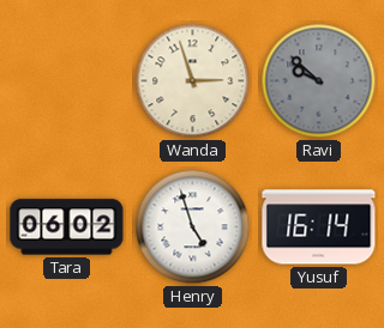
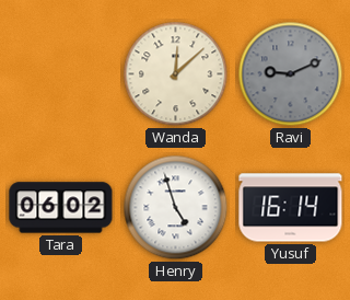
Wanda: 2:57 -> 12:08
Ravi: 9:52 -> 9:11
